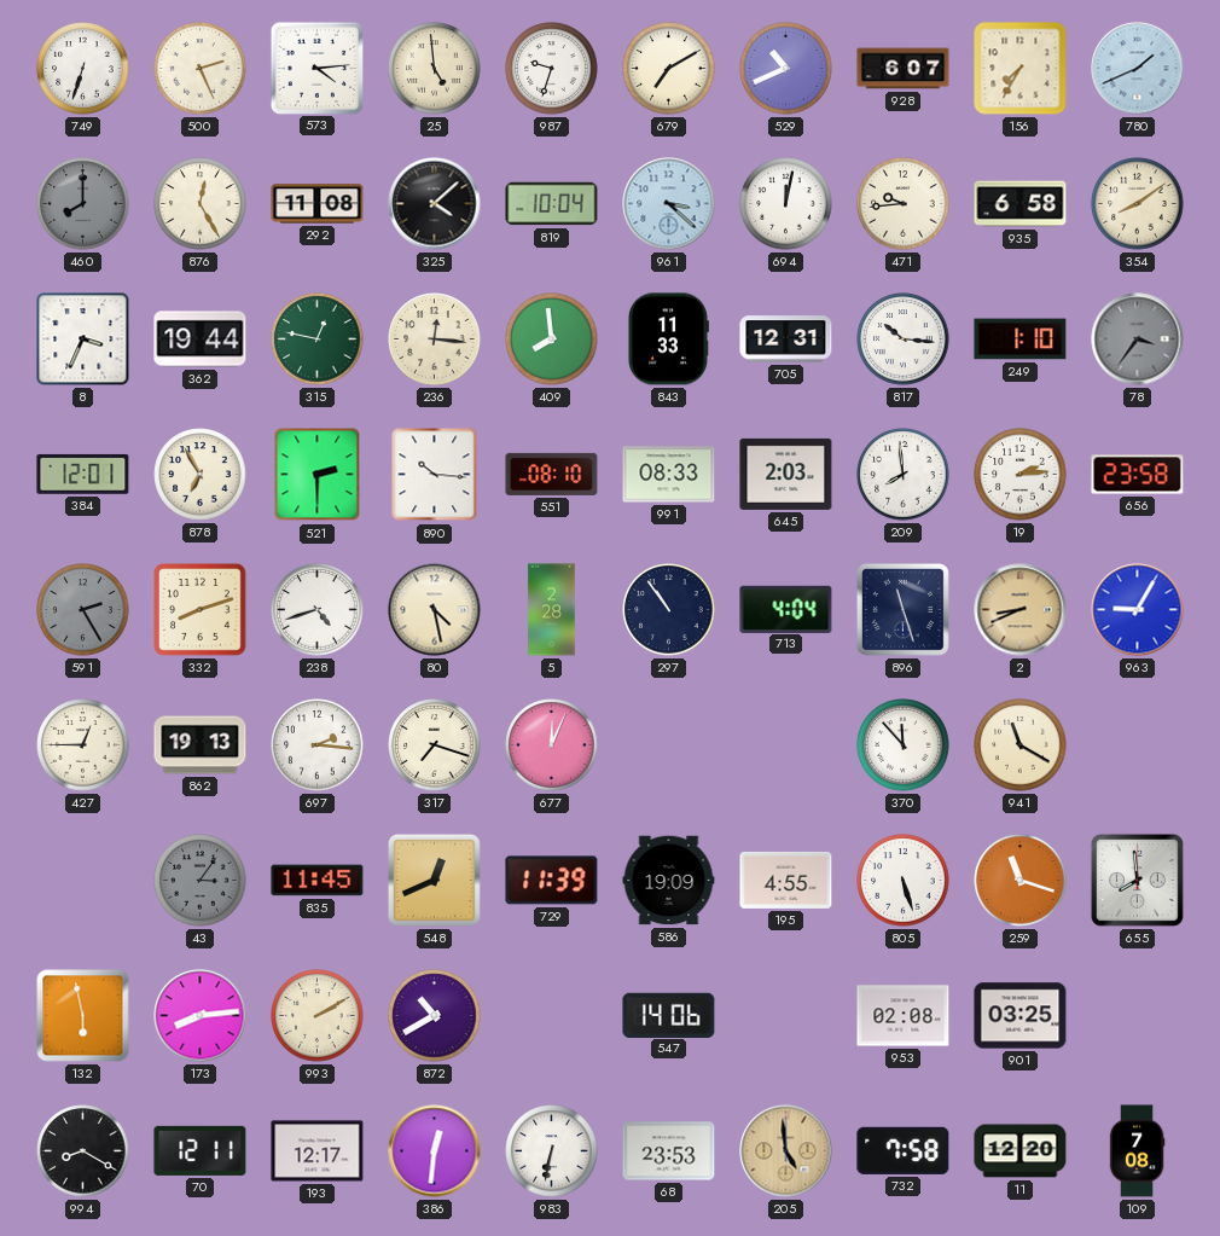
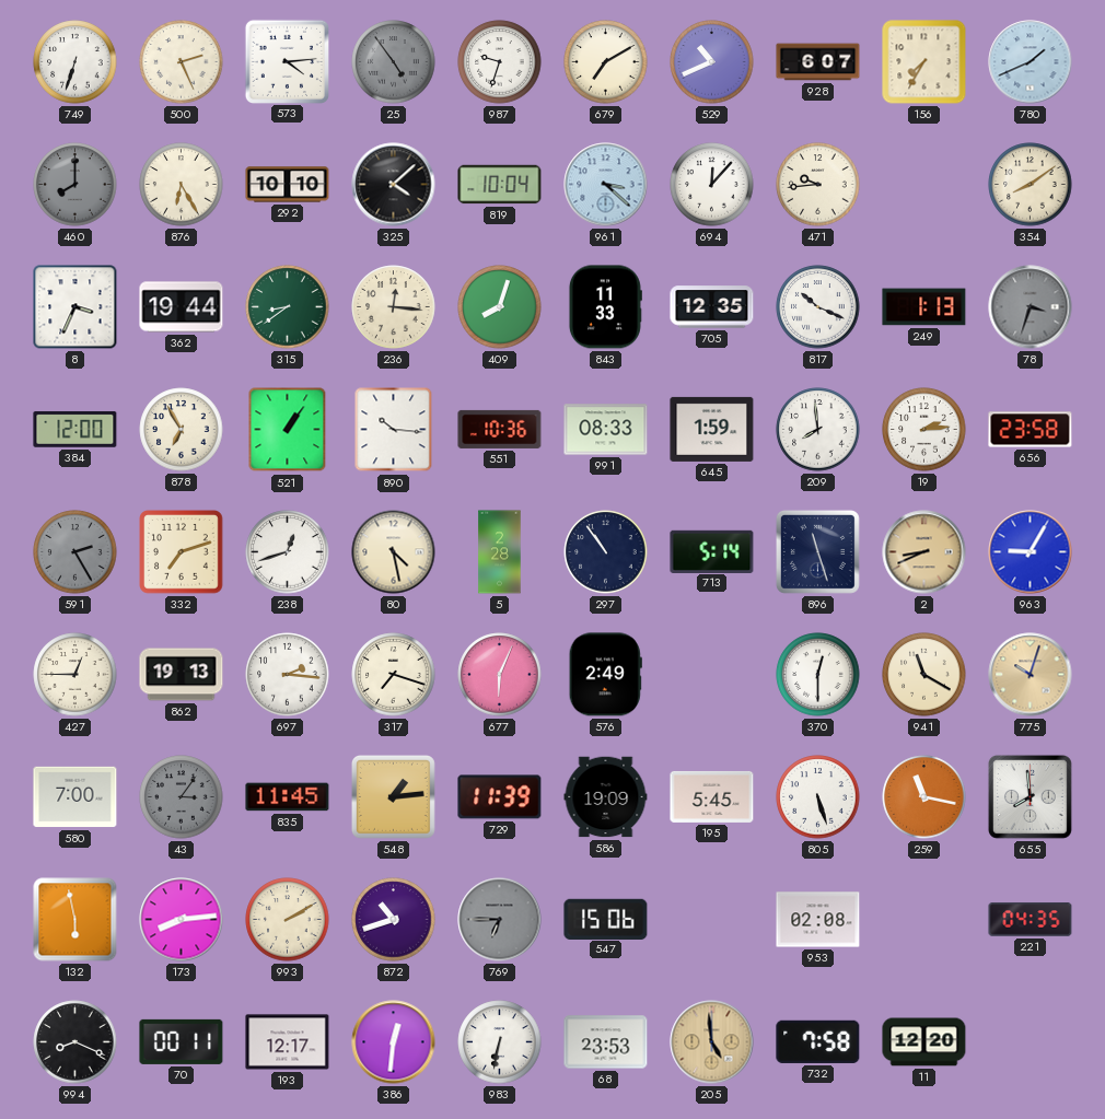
25: 4:59 -> 4:54
25 dial: cream -> grey
876: 12:25 -> 6:25
292: 11:08 -> 10:10
694: 12:02 -> 12:07
935: 6:58 -> none
315: 12:47 -> 8:39
409: 7:59 -> 8:03
705: 12:31 -> 12:35
817: 10:16 -> 10:19
249: 1:10 -> 1:13
78: 3:36 -> 3:33
384: 12:01 -> 12:00
521: 2:30 -> 1:06
551: 08:10 -> 10:36
645: 2:03 -> 1:59
332: 8:12 -> 7:12
238: 4:42 -> 12:42
713: 4:04 -> 5:14
677: 12:04 -> 6:04
576: none -> 2:49
370: 11:53 -> 12:30
775: none -> 10:03
580: none -> 7:00
548: 12:41 -> 1:14
195: 4:55 -> 5:45
259: 11:18 -> 11:17
872: 10:40 -> 10:42
769: none -> 6:45
547: 14:06 -> 15:06
901: 03:25 -> none
221: none -> 04:35
994: 8:20 -> 8:19
70: 12:11 -> 00:11
109: 7:08 -> none
